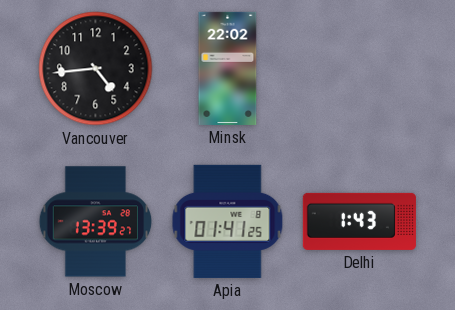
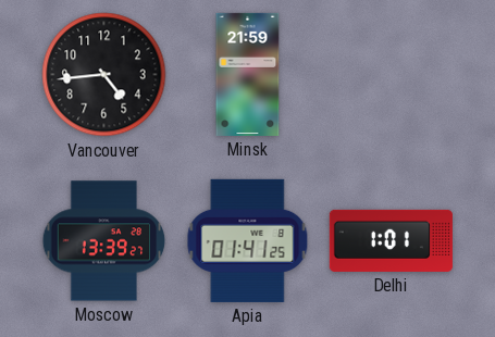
Minsk: 22:02 -> 21:59
Delhi: 1:43 -> 1:01
